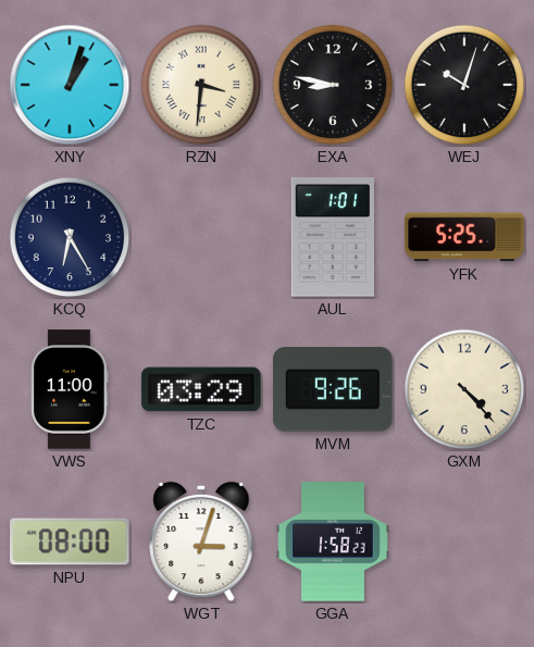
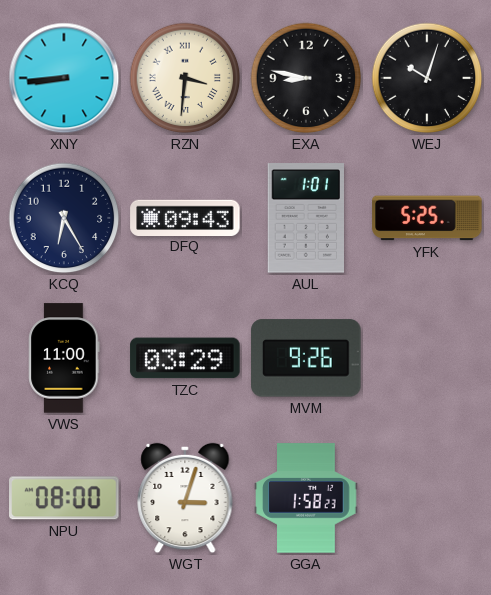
XNY: 1:03 -> 8:44
DFQ: none -> 09:43
GXM: 4:23 -> none
